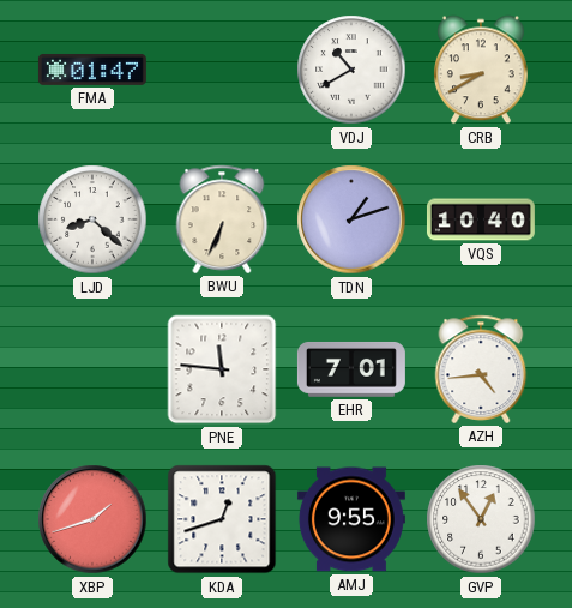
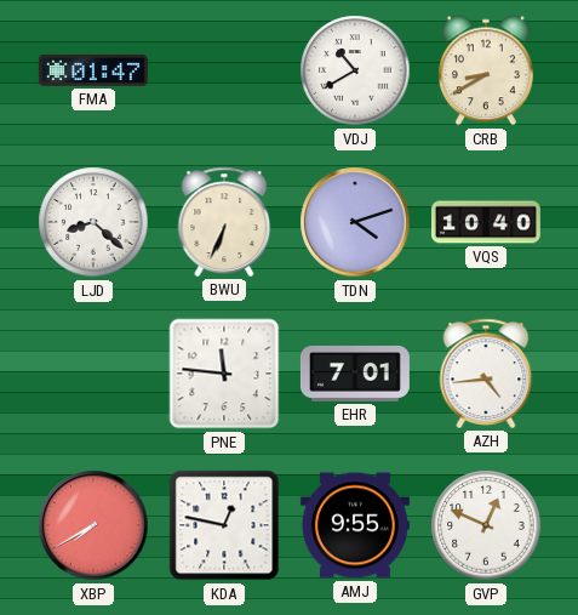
TDN: 1:12 -> 4:12
XBP: 1:42 -> 7:40
KDA: 12:42 -> 12:47
GVP: 12:54 -> 12:49
